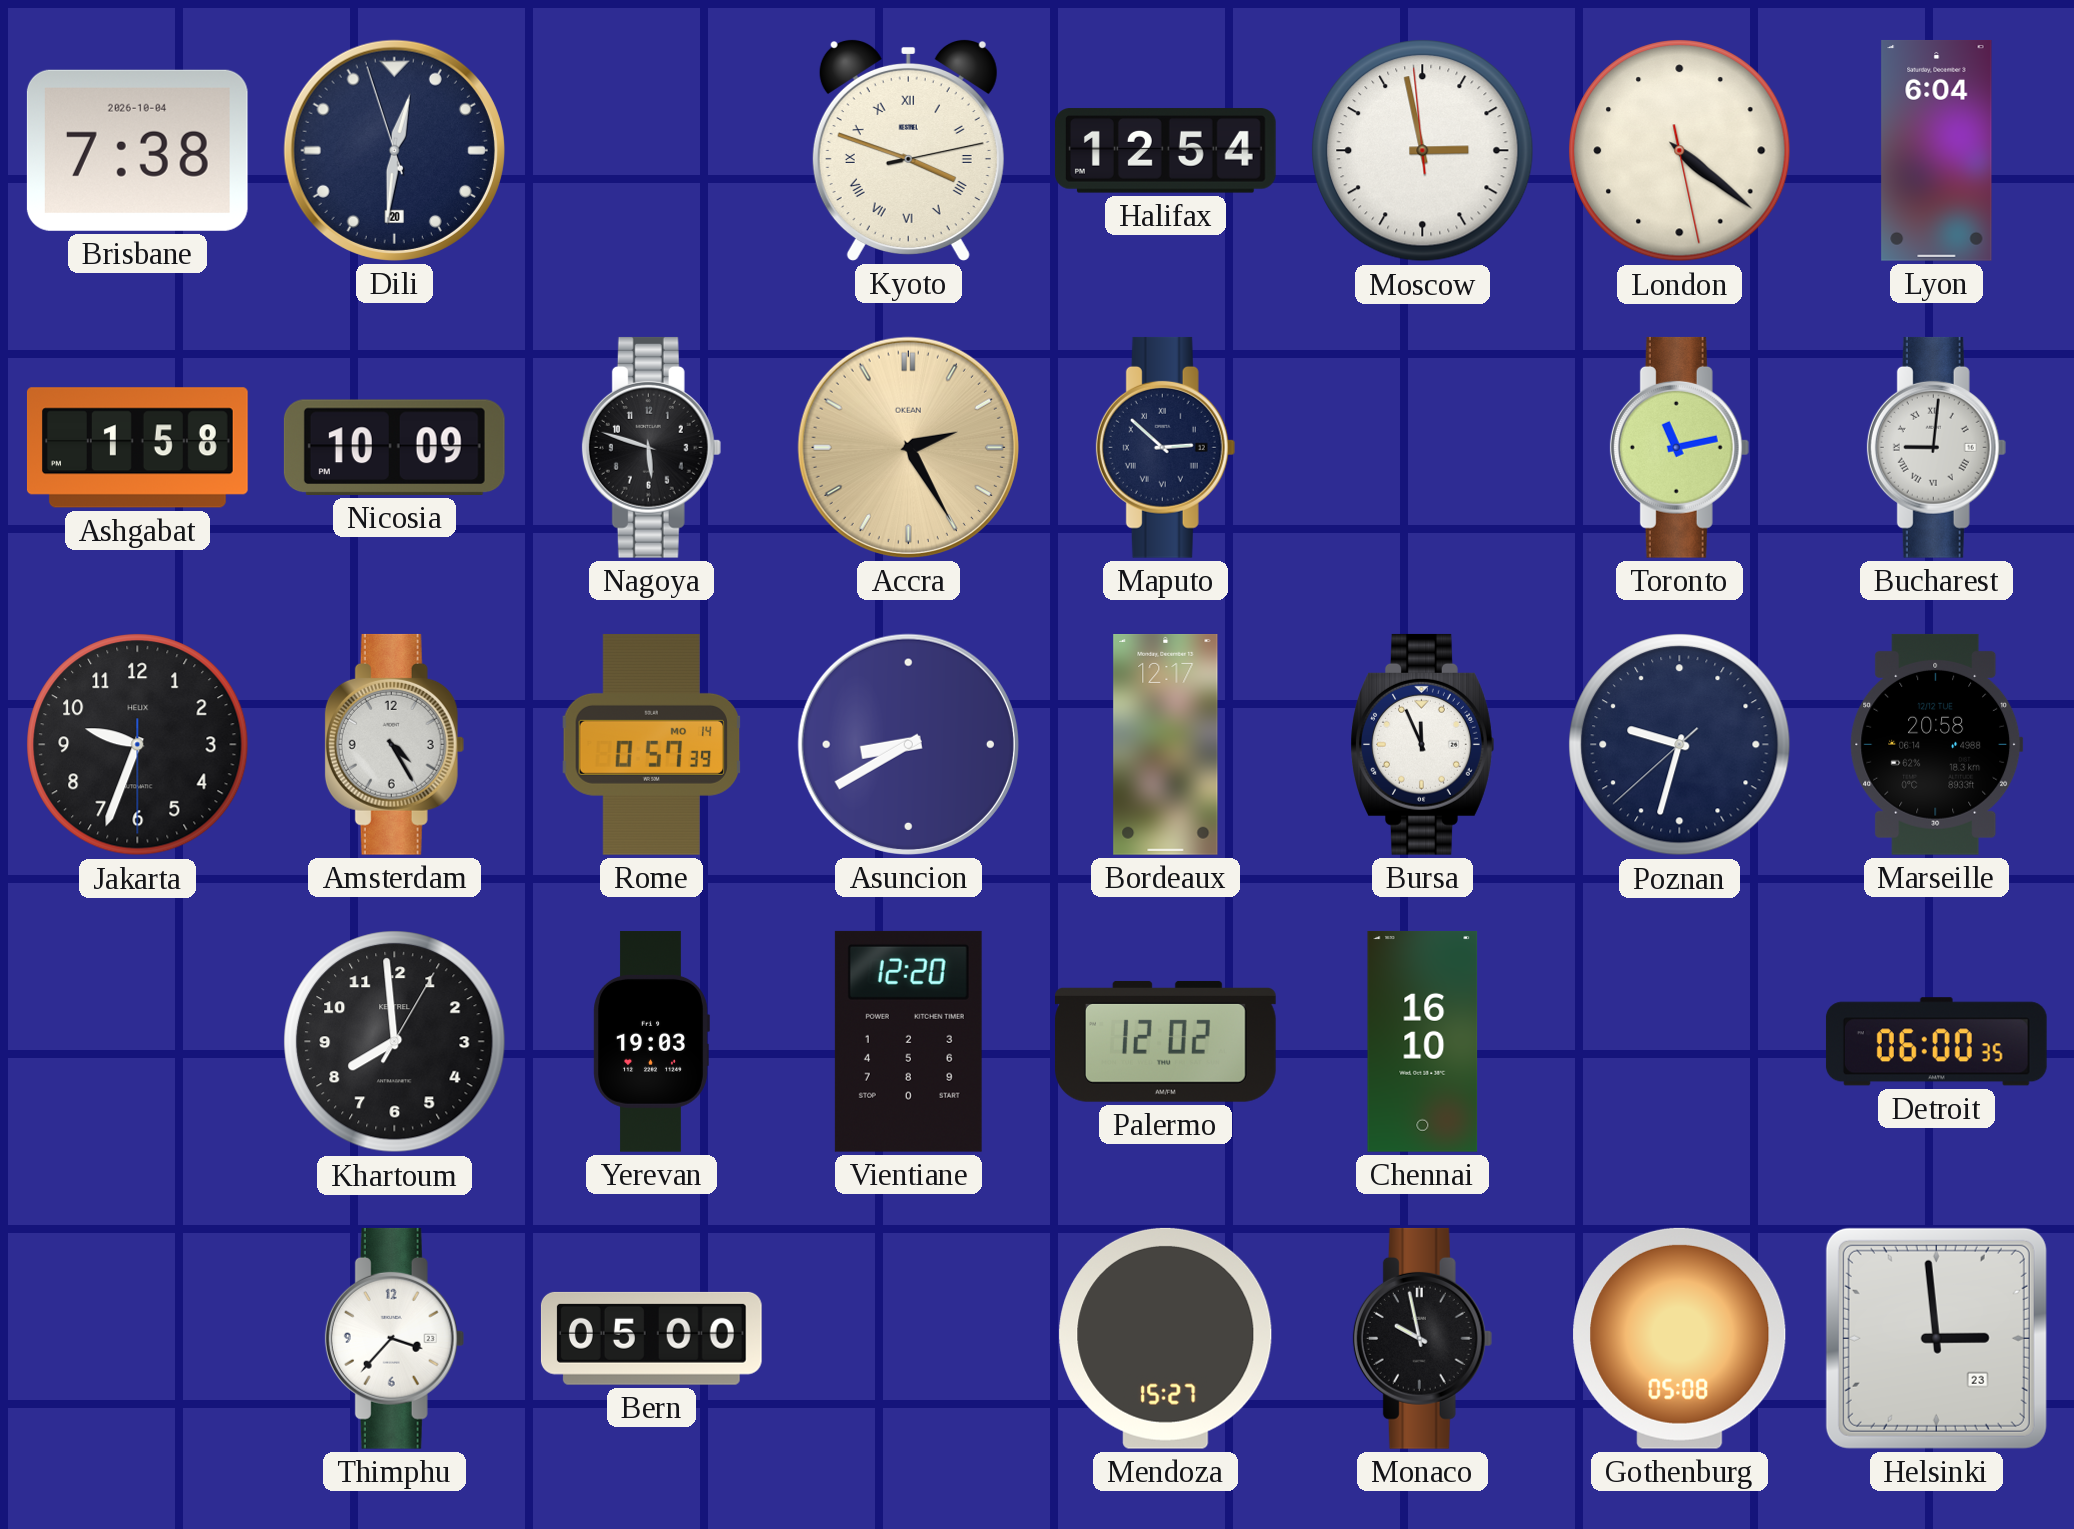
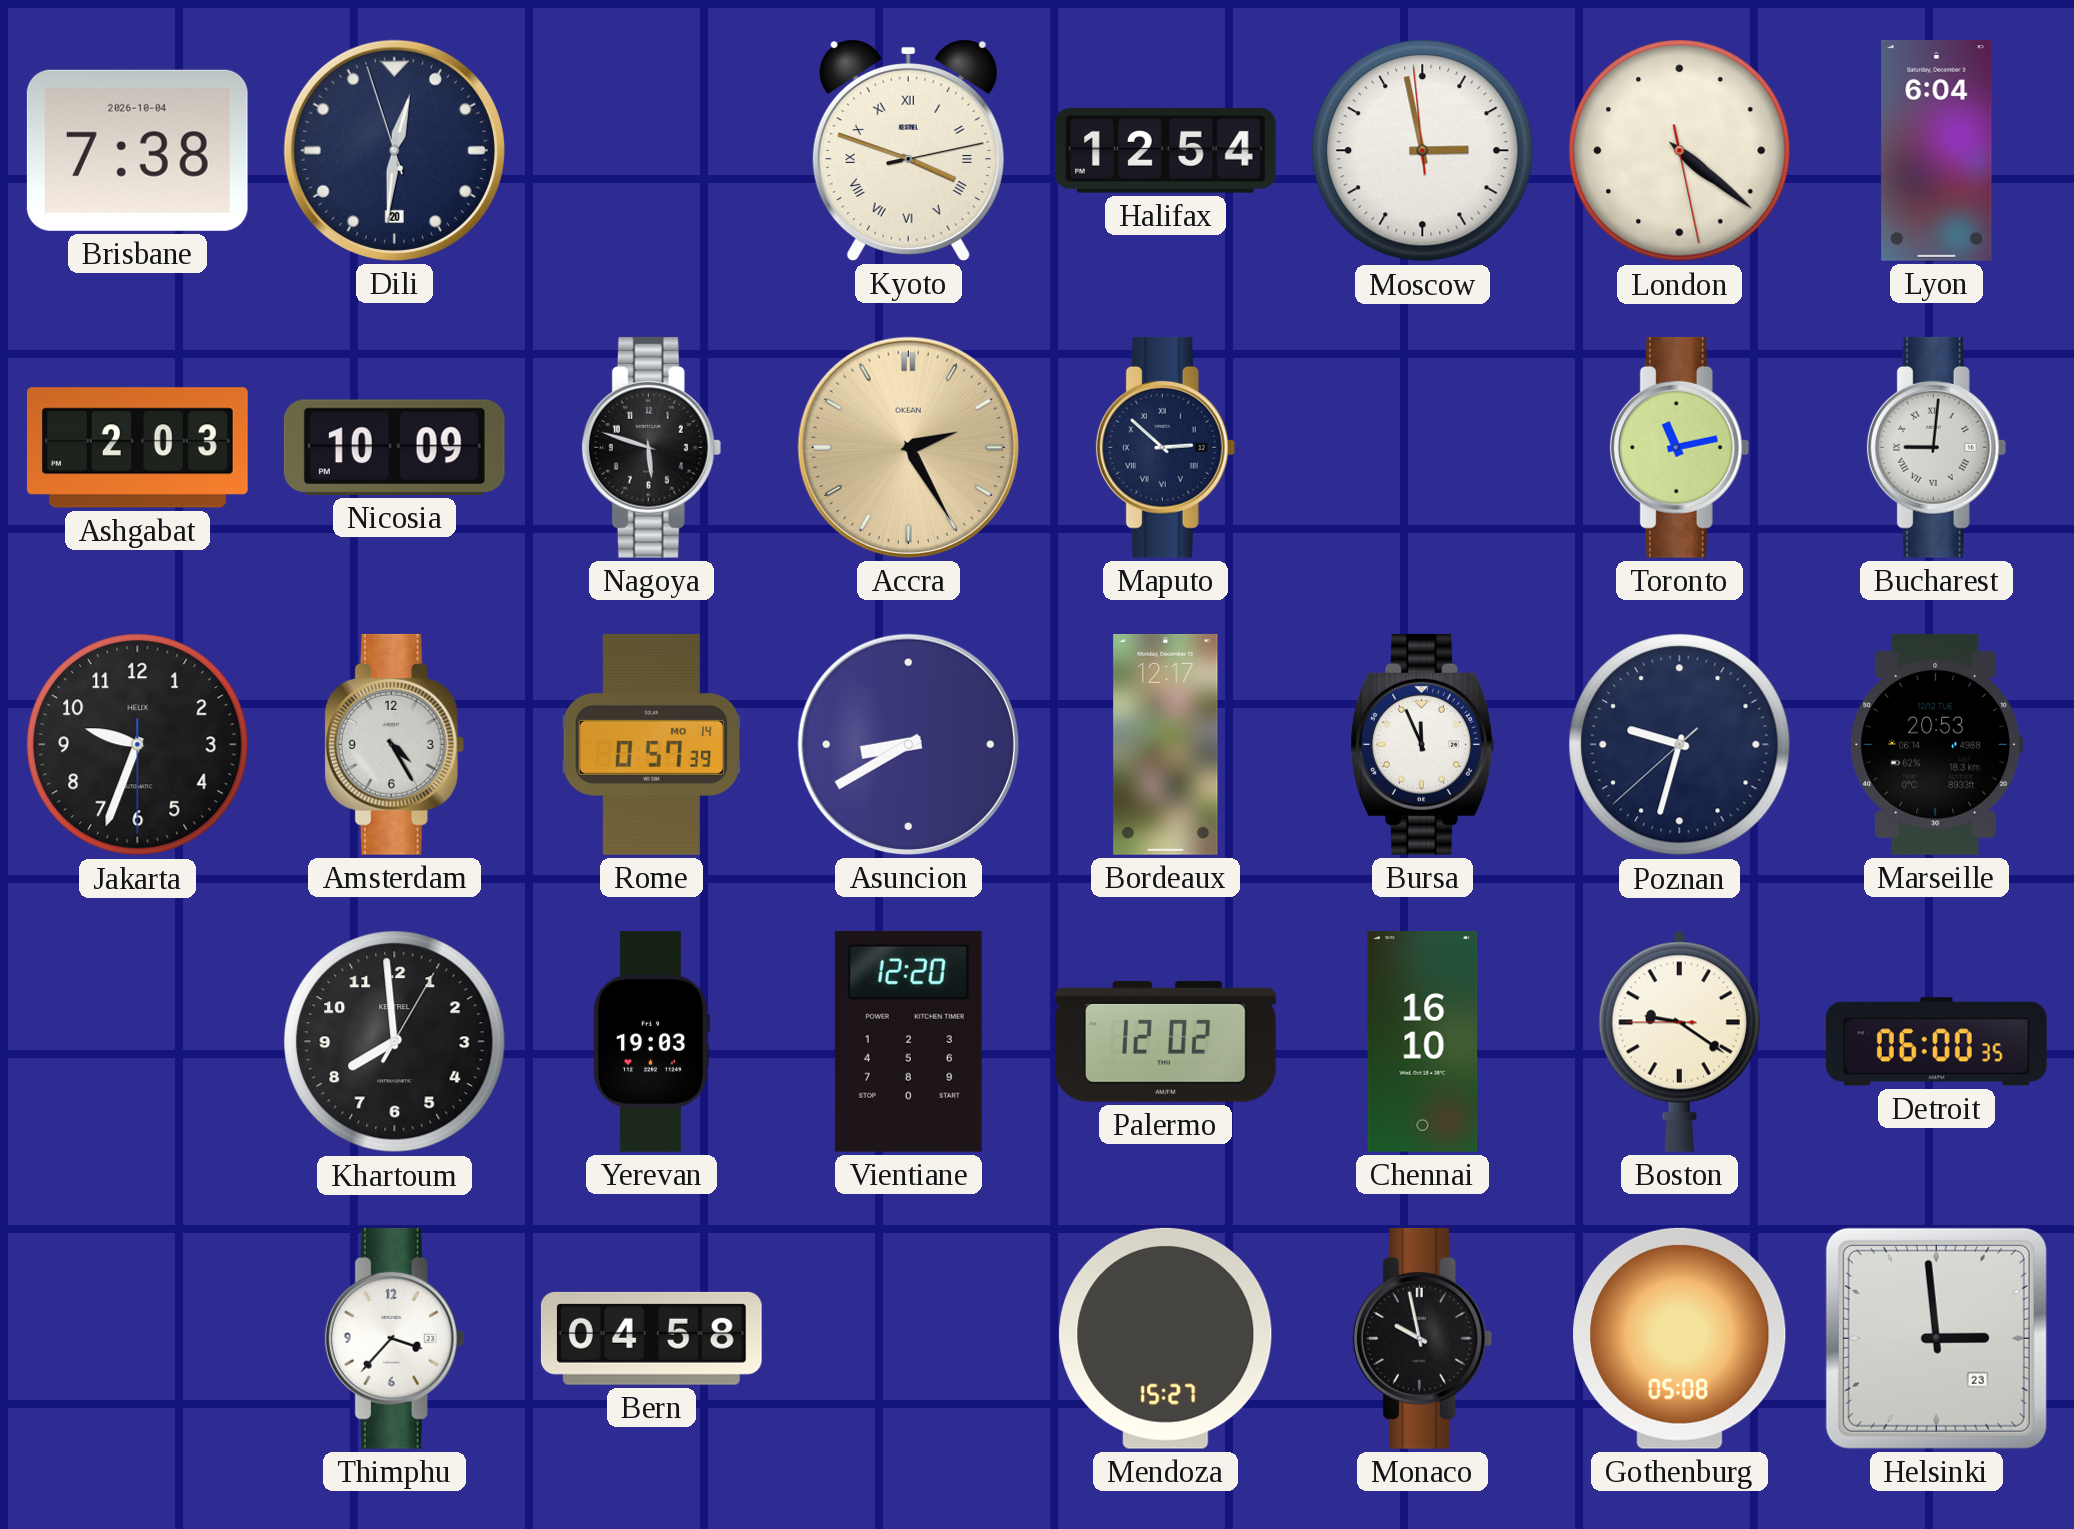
Ashgabat: 1:58 -> 2:03
Marseille: 20:58 -> 20:53
Boston: none -> 9:20
Bern: 05:00 -> 04:58
